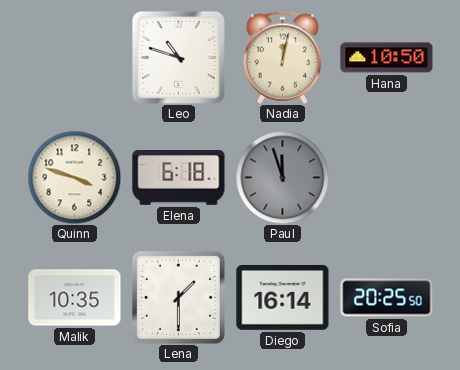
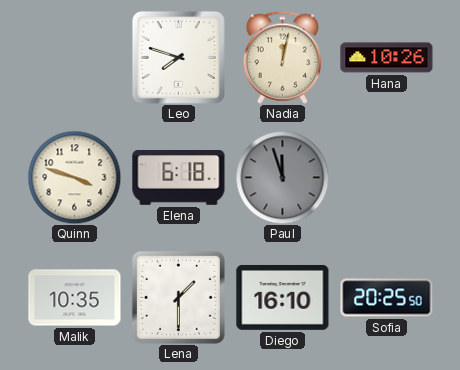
Leo: 10:48 -> 7:48
Hana: 10:50 -> 10:26
Diego: 16:14 -> 16:10
